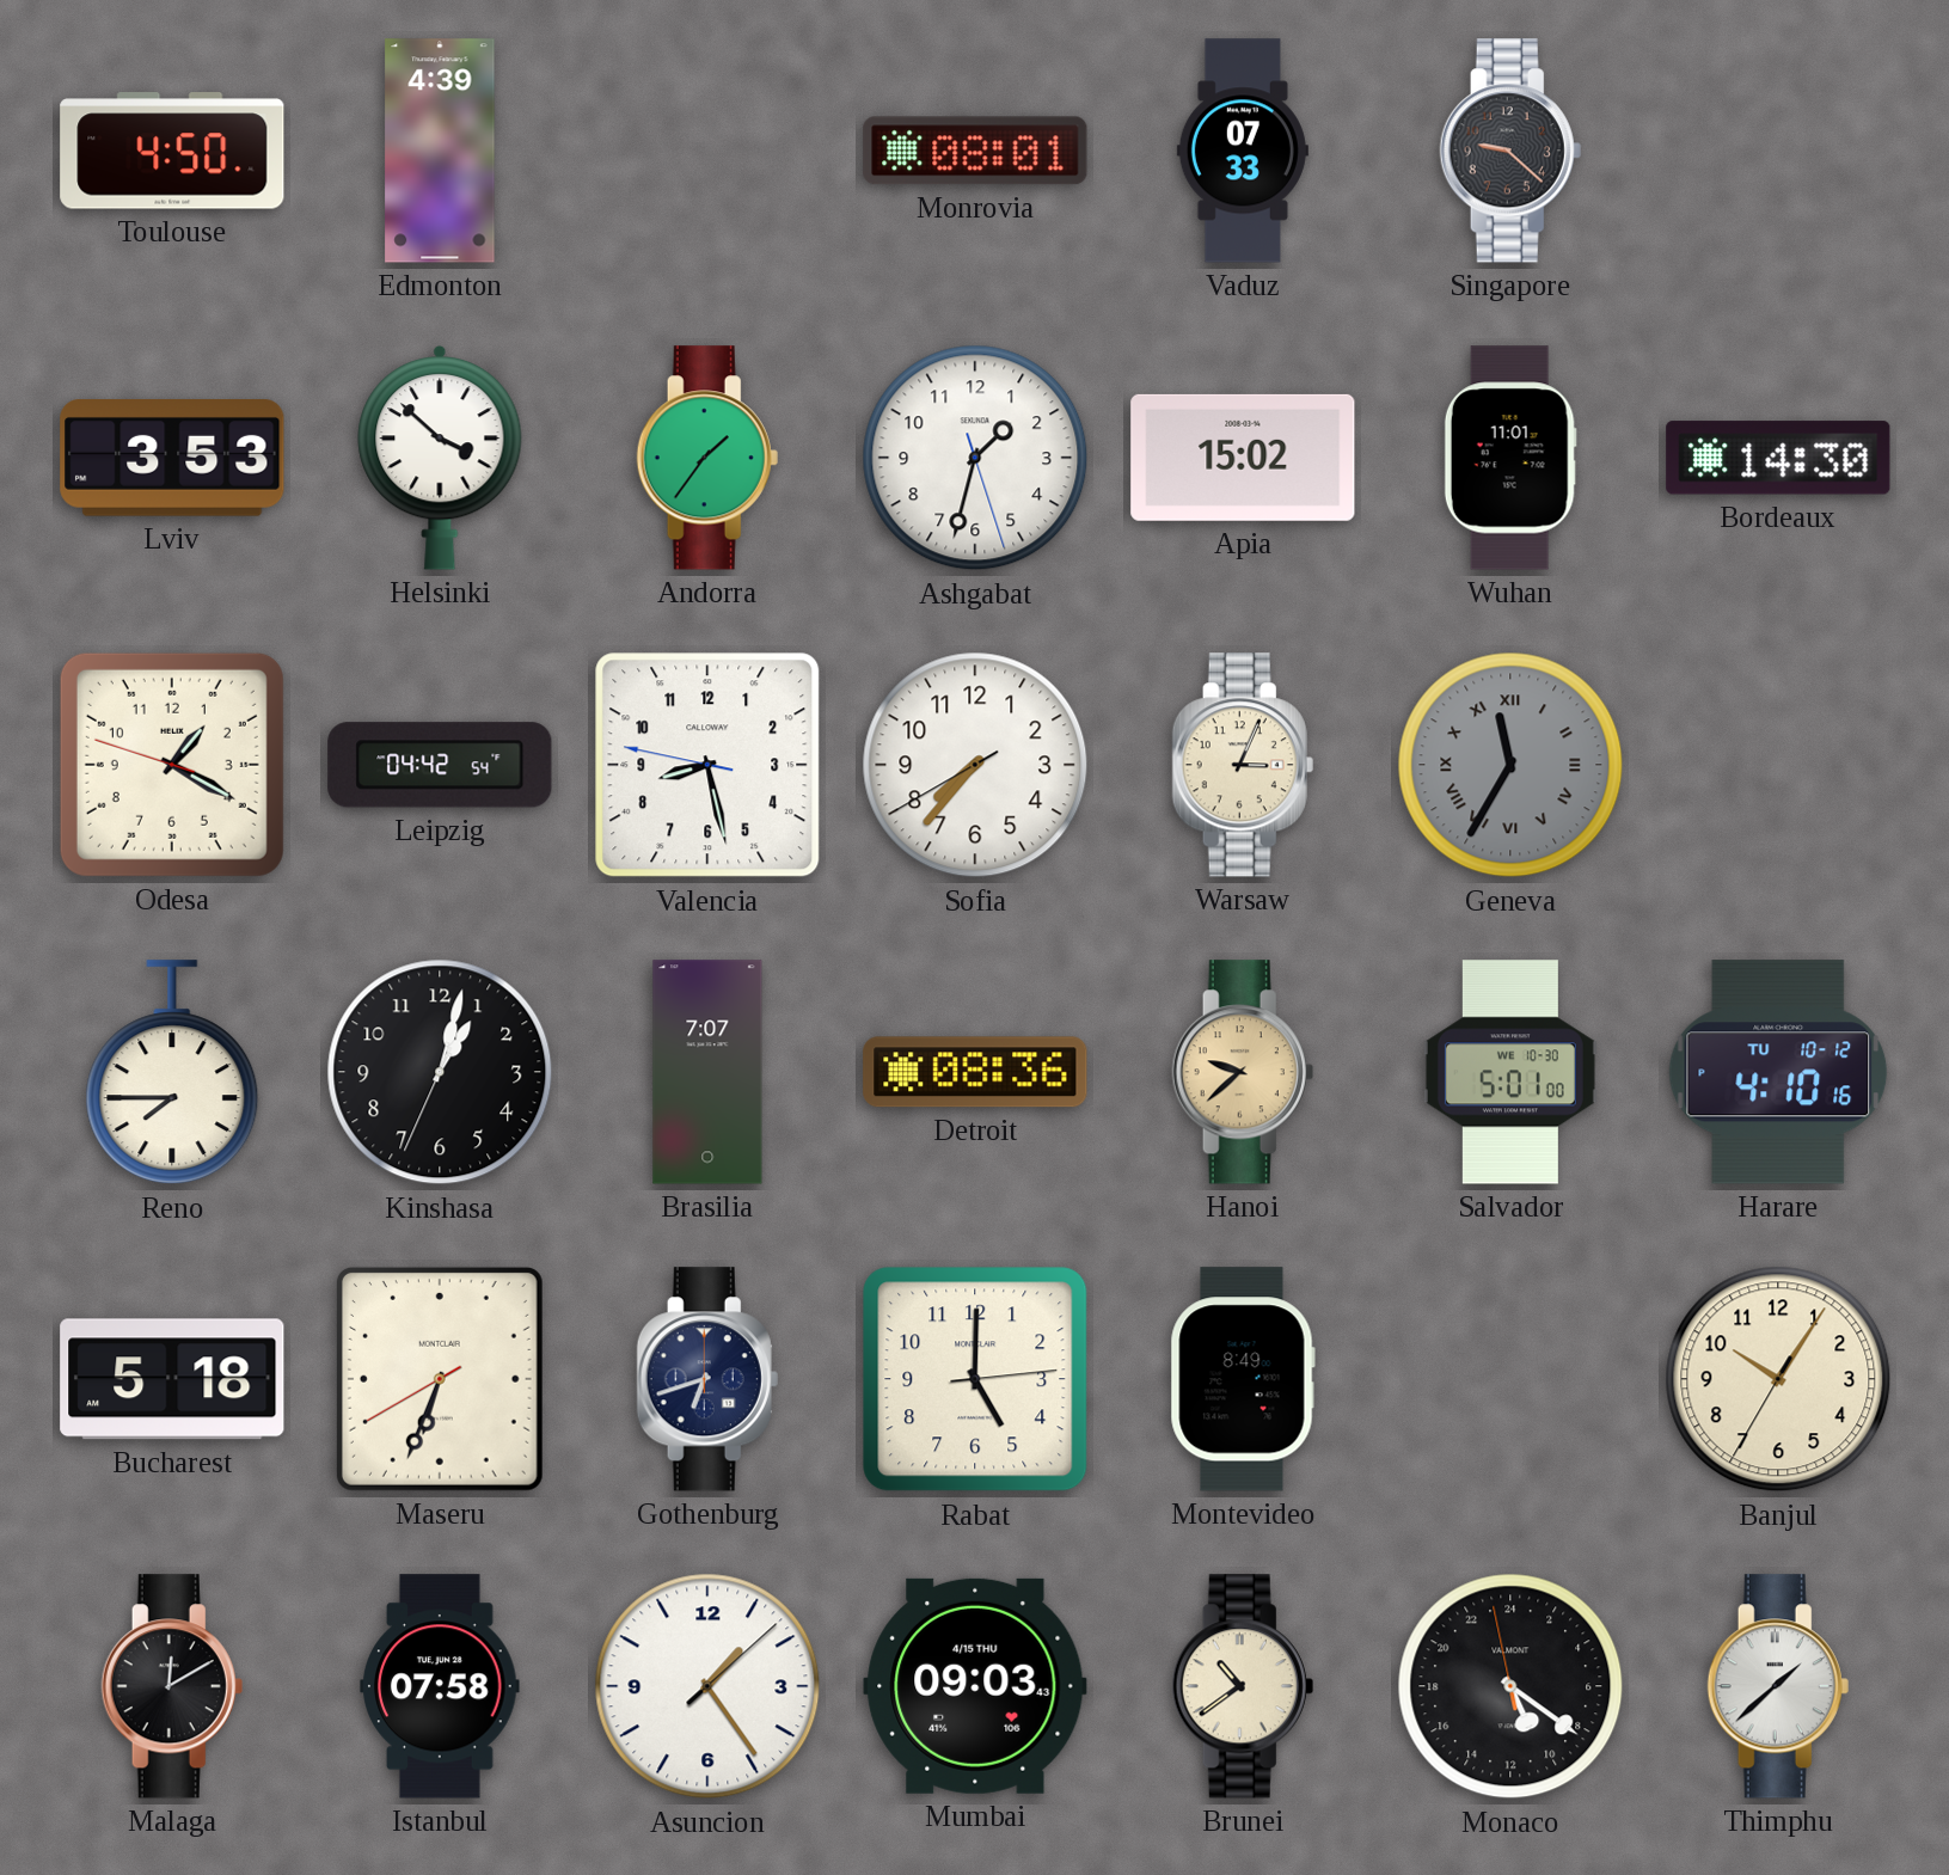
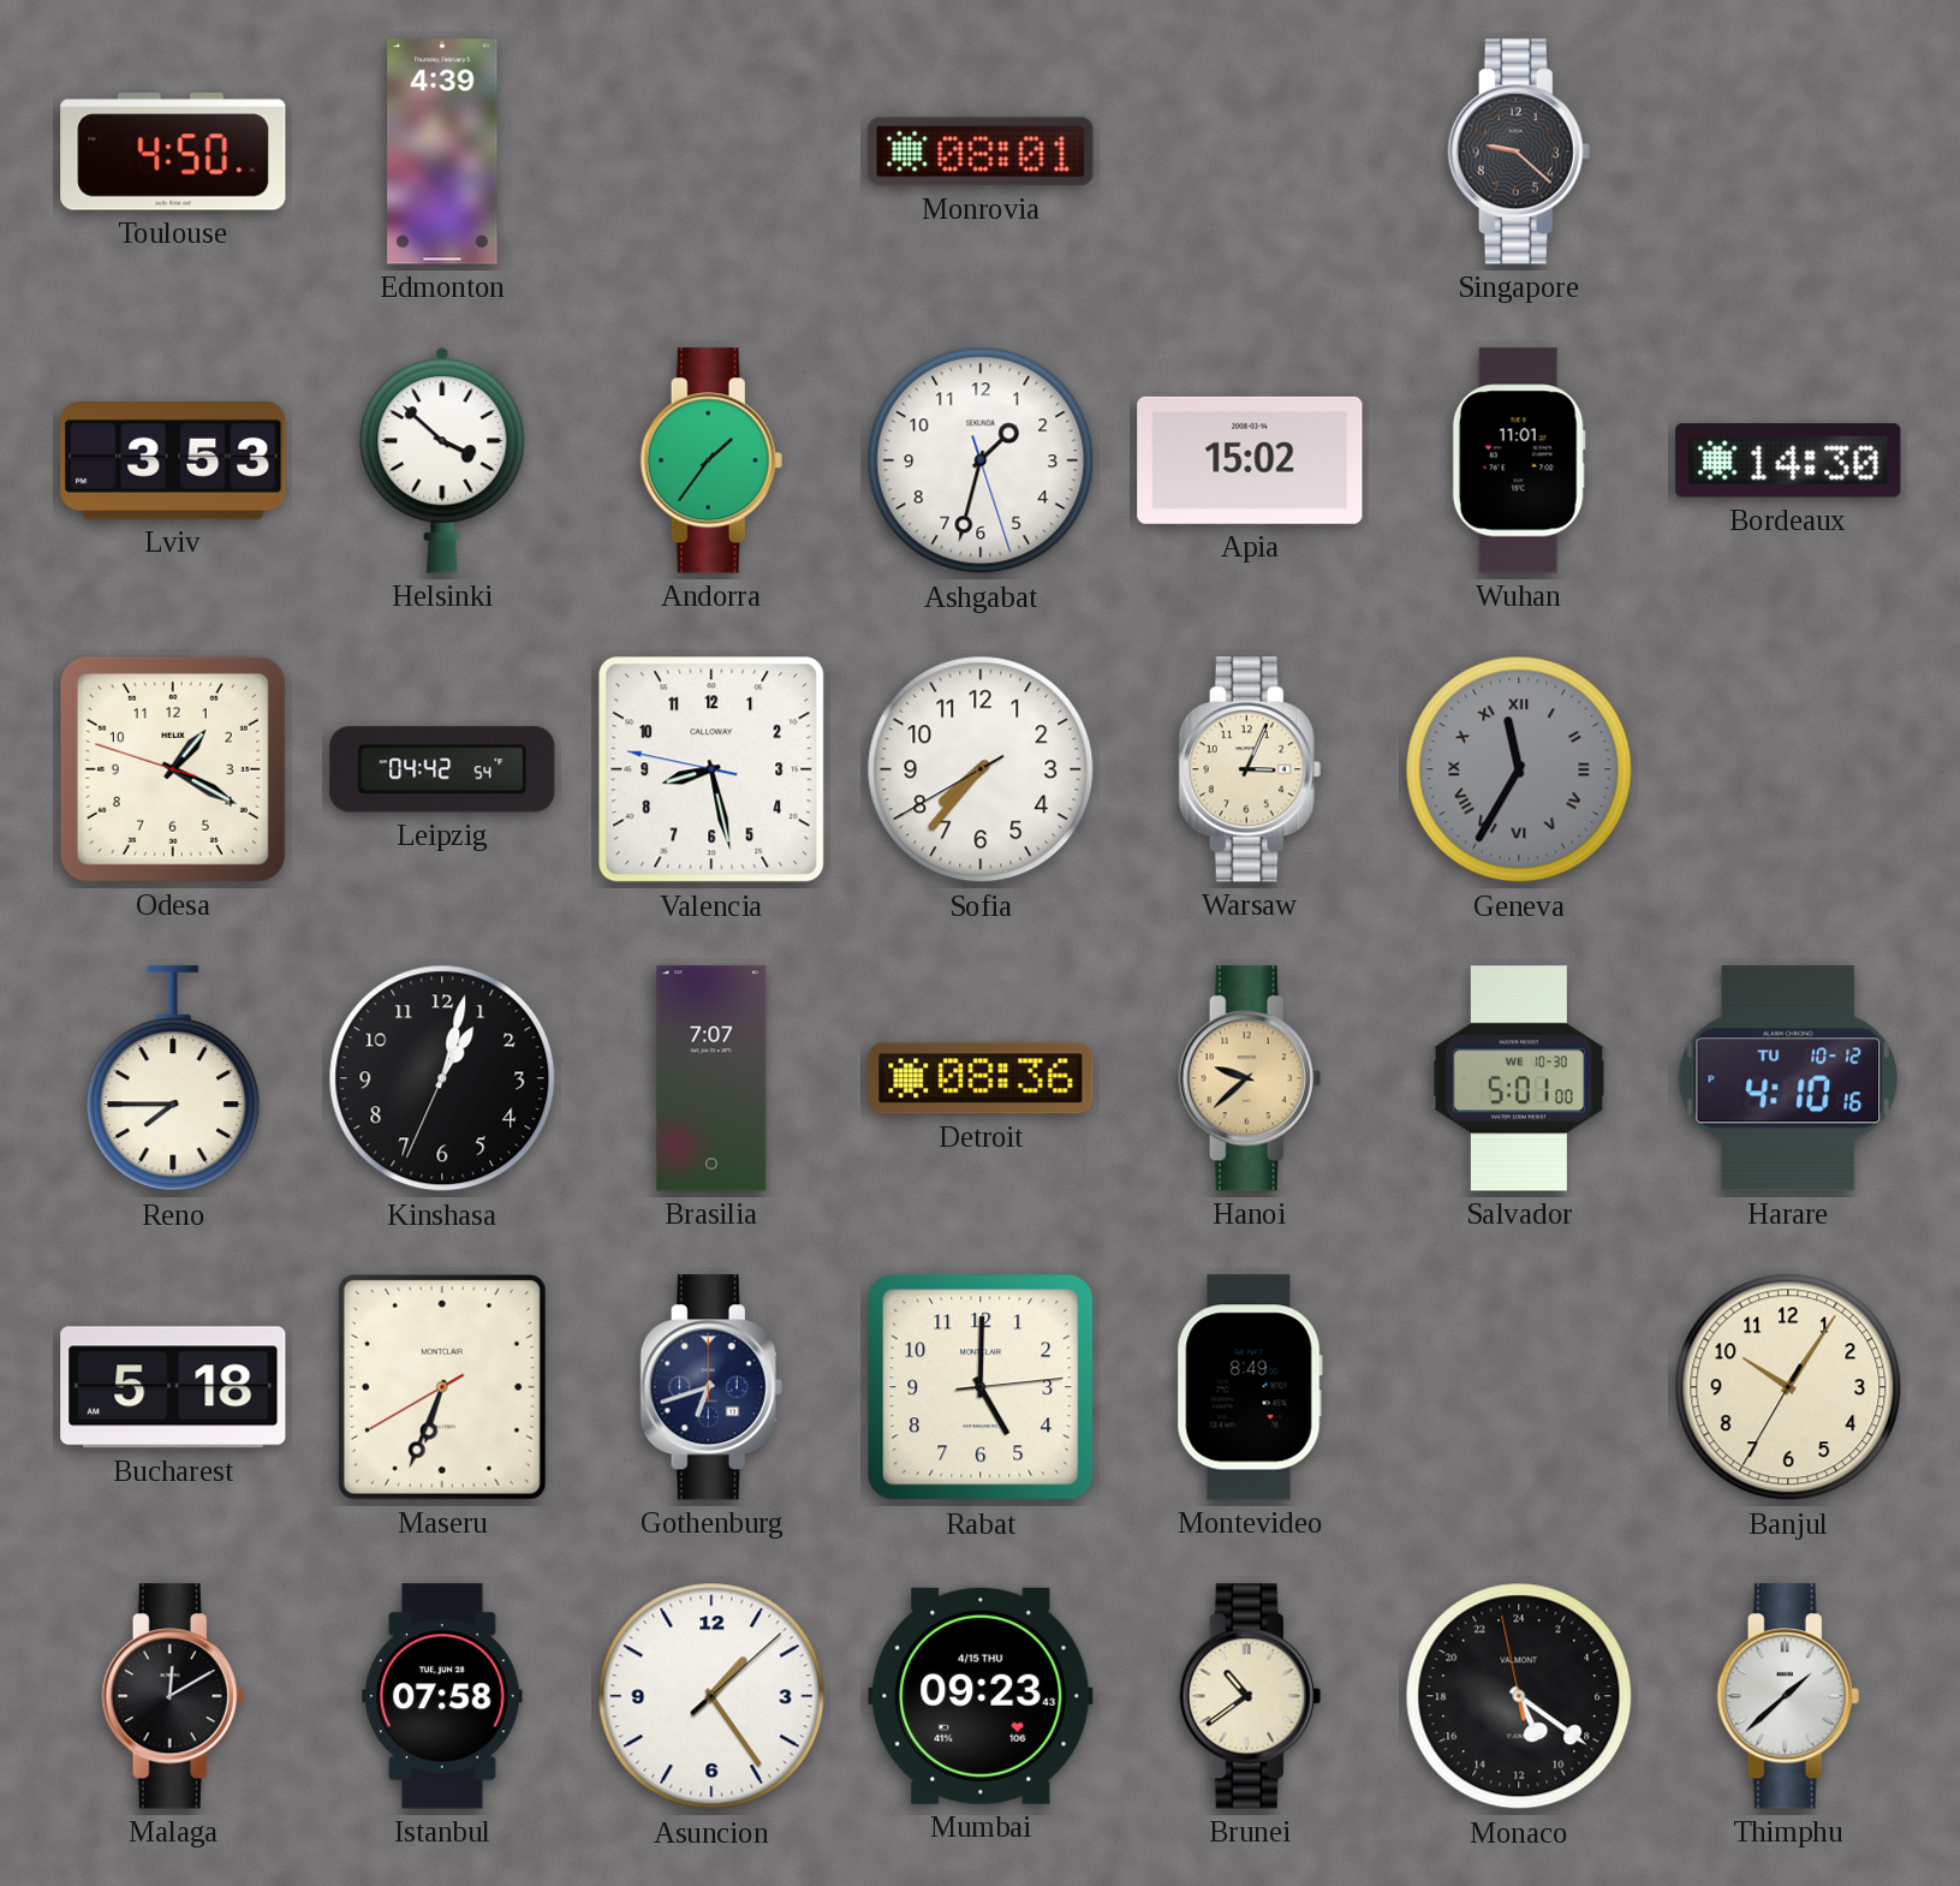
Vaduz: 07:33 -> none
Mumbai: 09:03 -> 09:23
